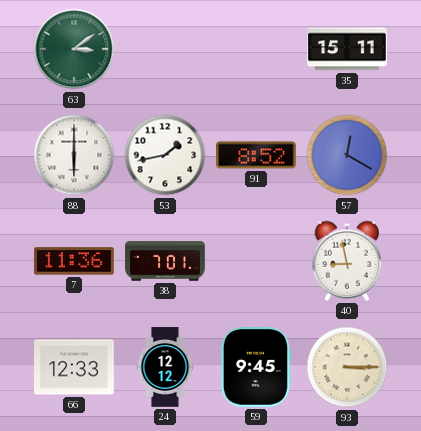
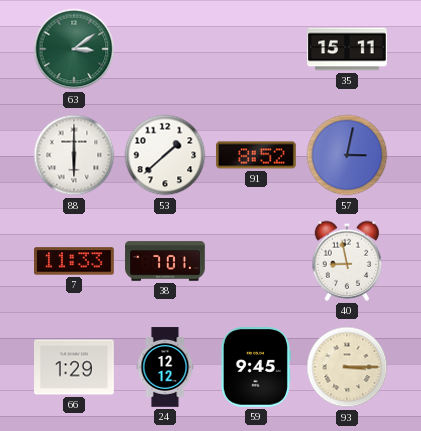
53: 1:43 -> 1:38
57: 12:20 -> 3:02
7: 11:36 -> 11:33
66: 12:33 -> 1:29
